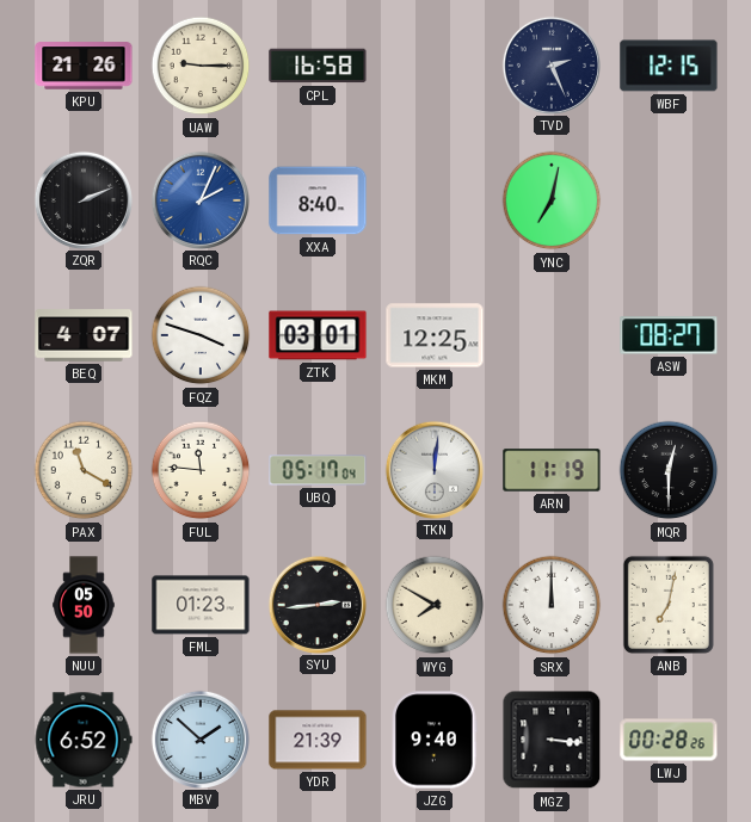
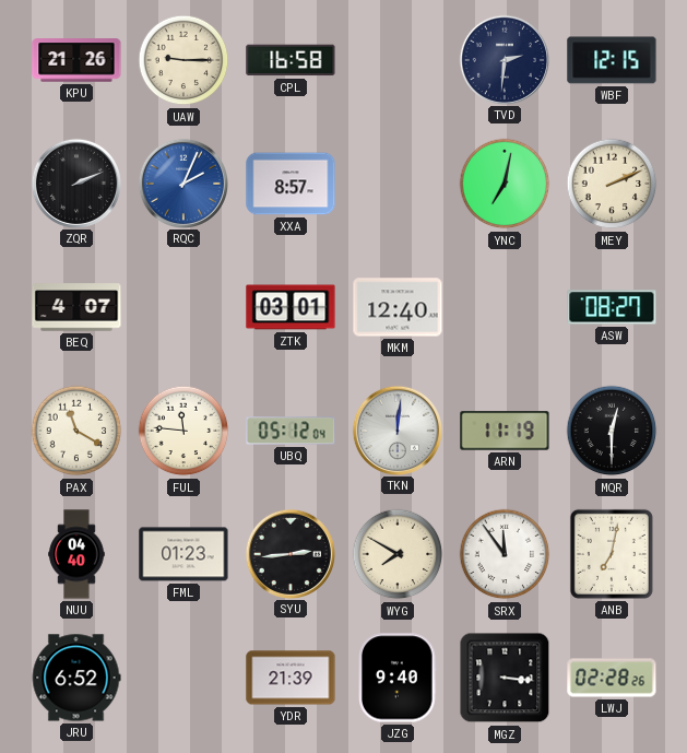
TVD: 2:26 -> 2:31
XXA: 8:40 -> 8:57
MEY: none -> 2:11
FQZ: 3:48 -> none
MKM: 12:25 -> 12:40
UBQ: 05:17 -> 05:12
NUU: 05:50 -> 04:40
SRX: 12:00 -> 11:54
MBV: 1:52 -> none
LWJ: 00:28 -> 02:28
